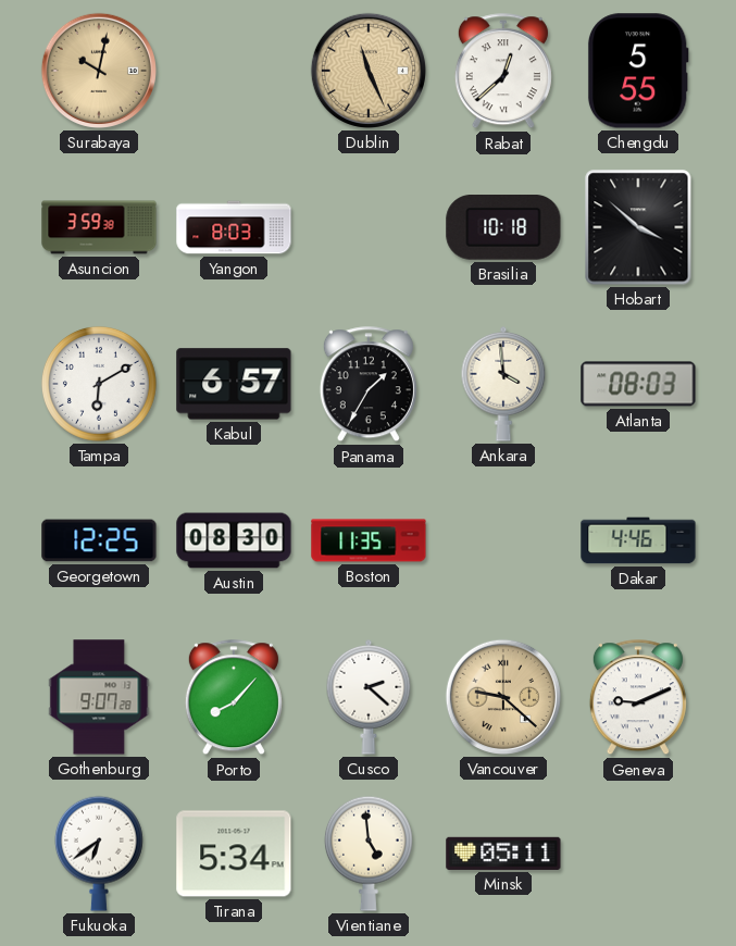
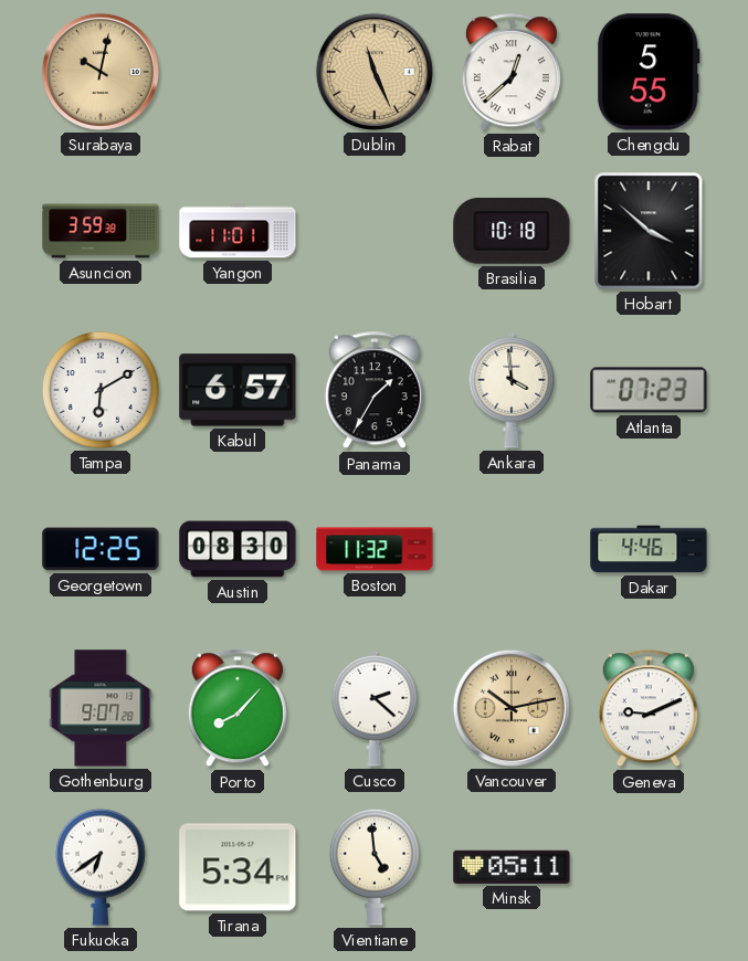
Yangon: 8:03 -> 11:01
Atlanta: 08:03 -> 07:23
Boston: 11:35 -> 11:32
Vancouver: 9:22 -> 10:13
